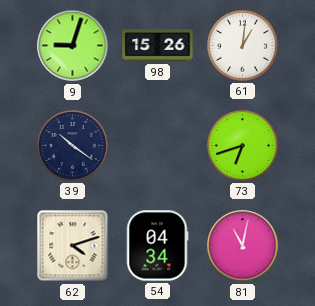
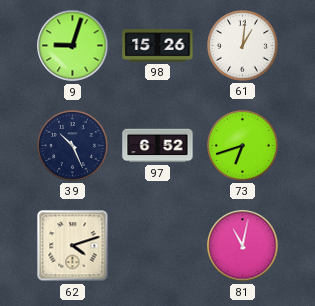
39: 10:21 -> 10:26
97: none -> 6:52
54: 04:34 -> none
